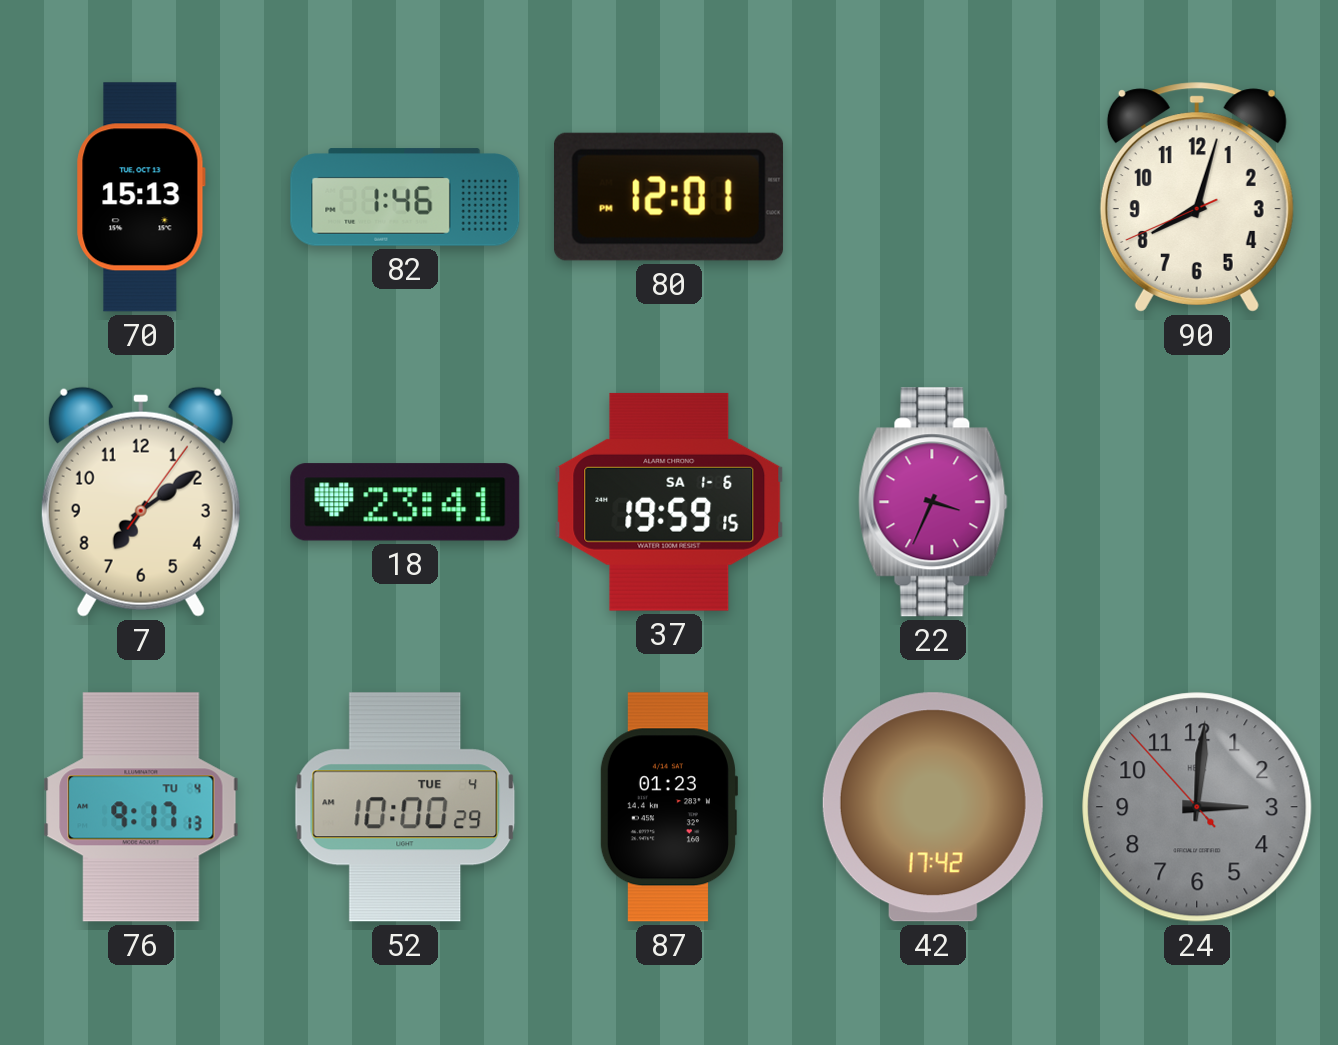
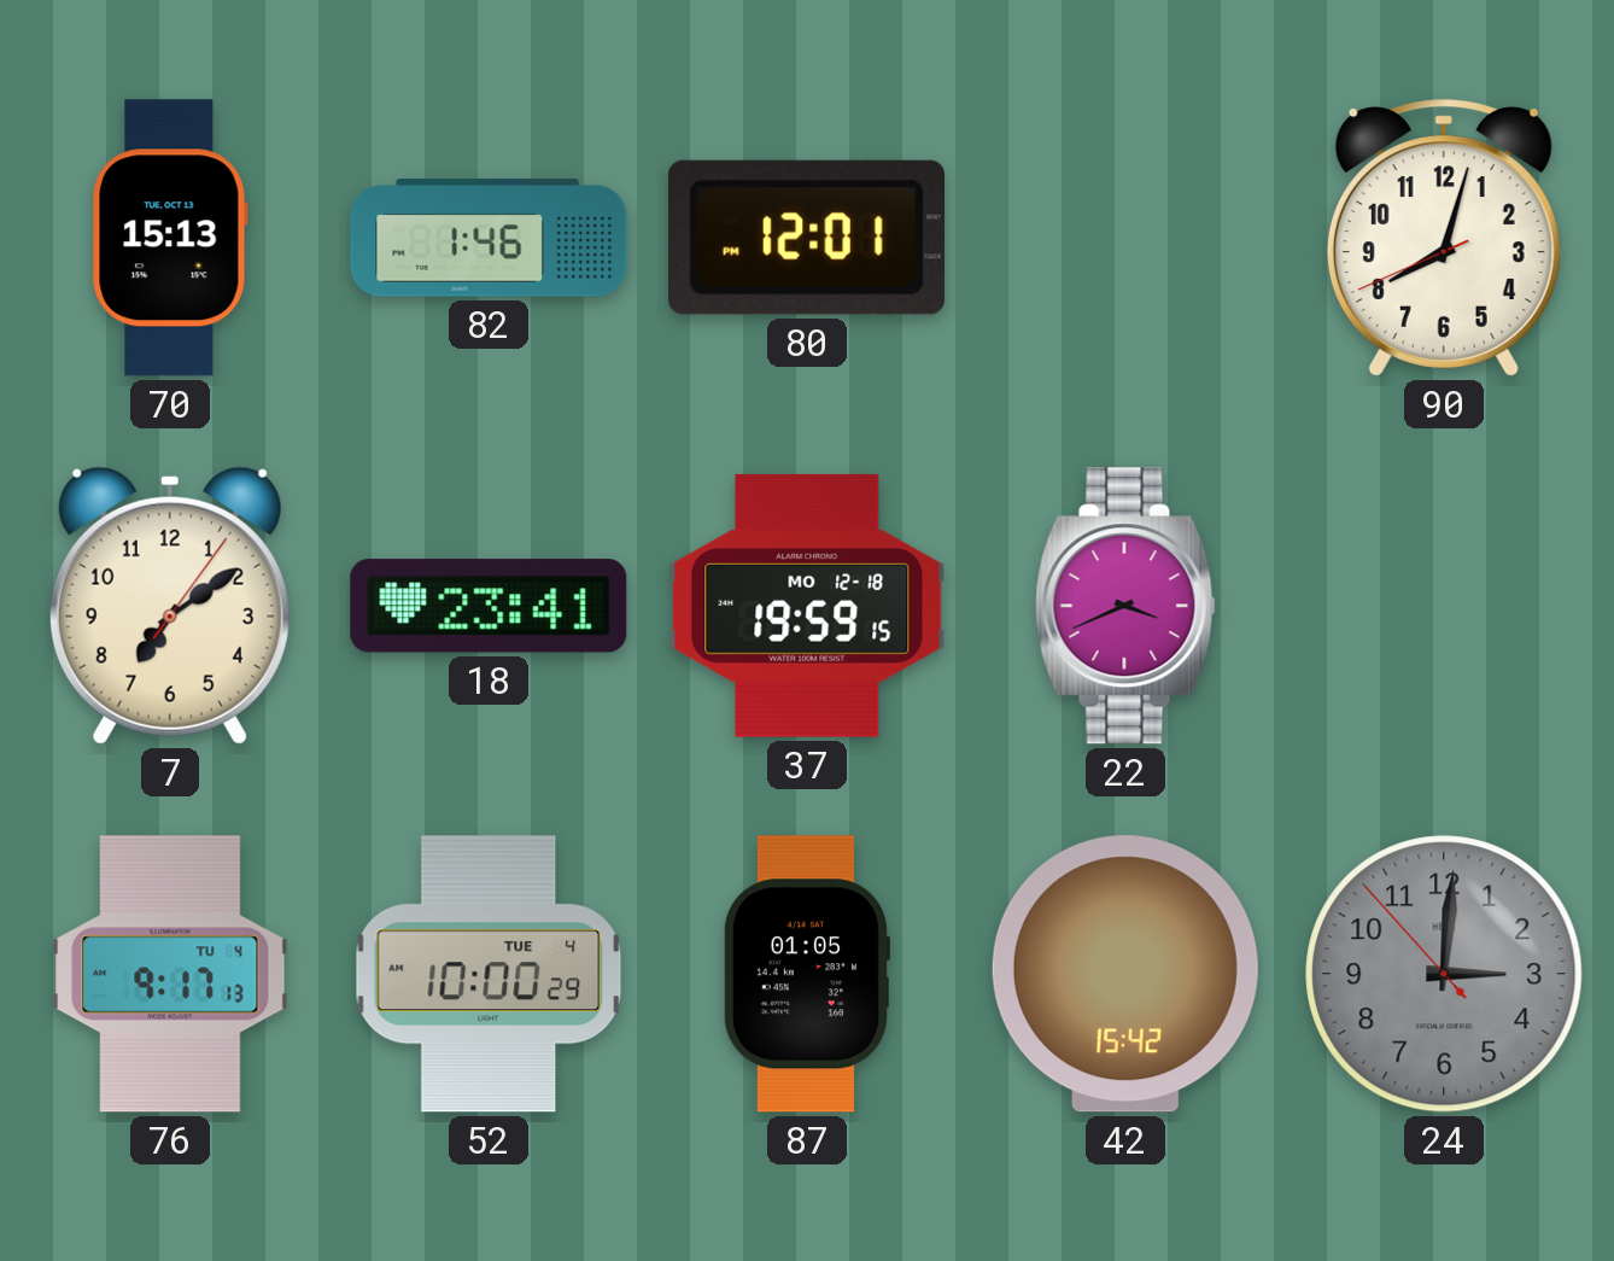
37 date: SA 1-6 -> MO 12-18
22: 3:34 -> 3:41
87: 01:23 -> 01:05
42: 17:42 -> 15:42
